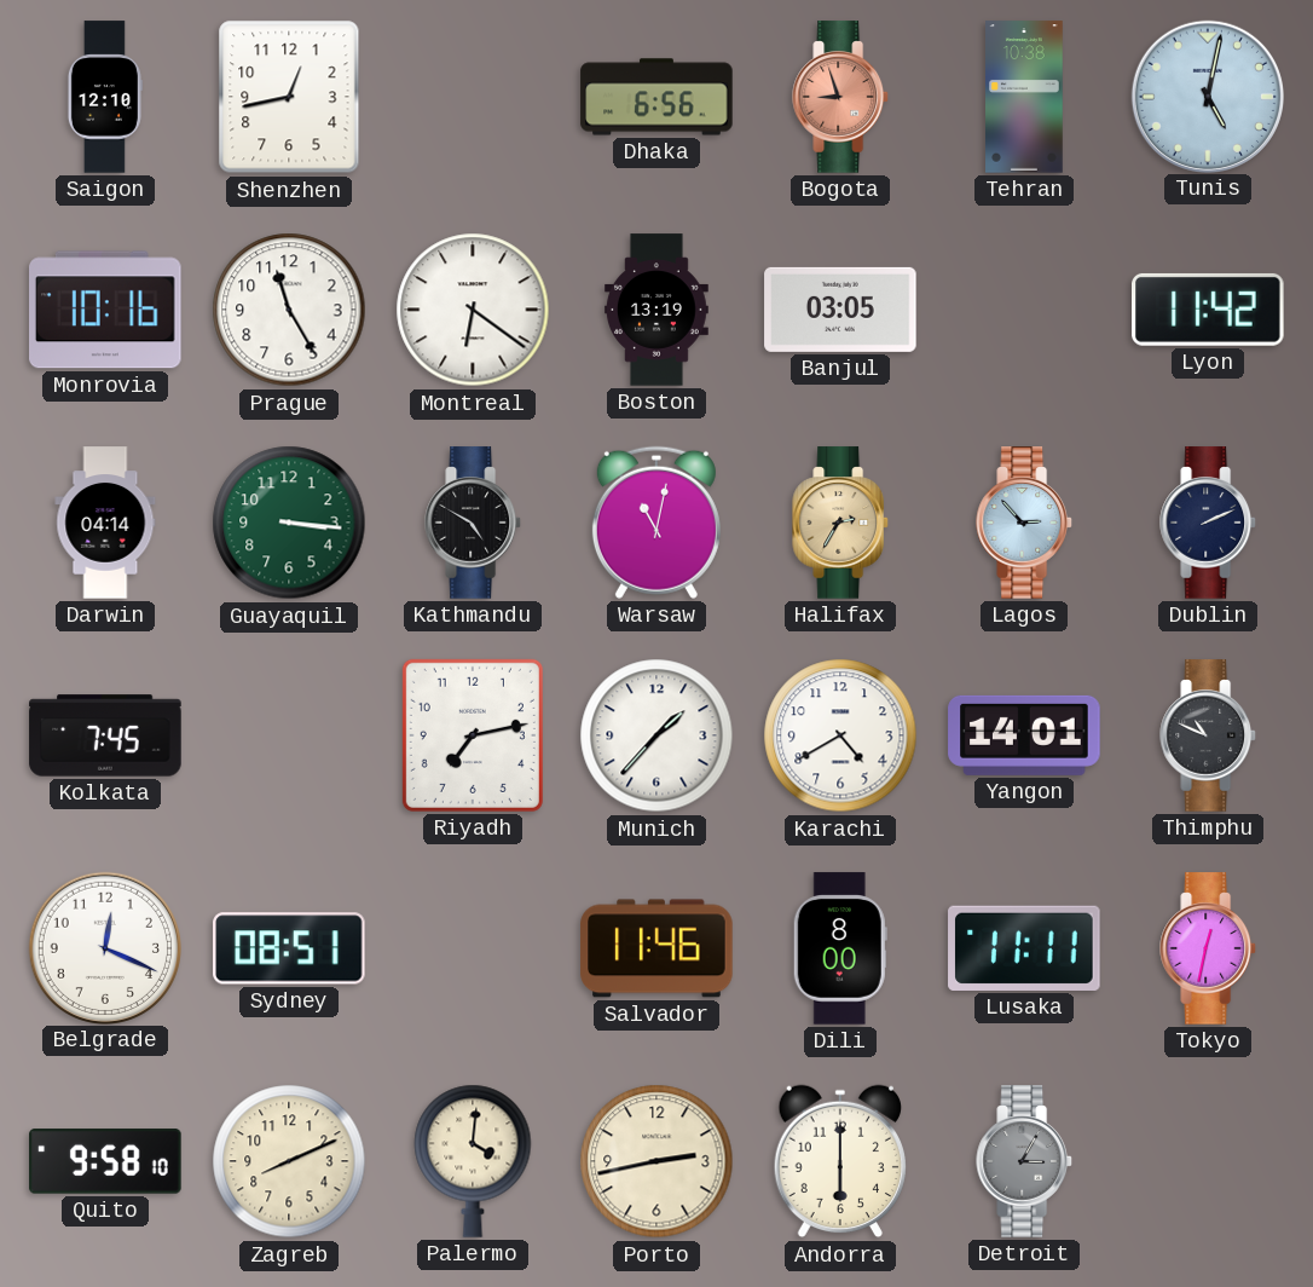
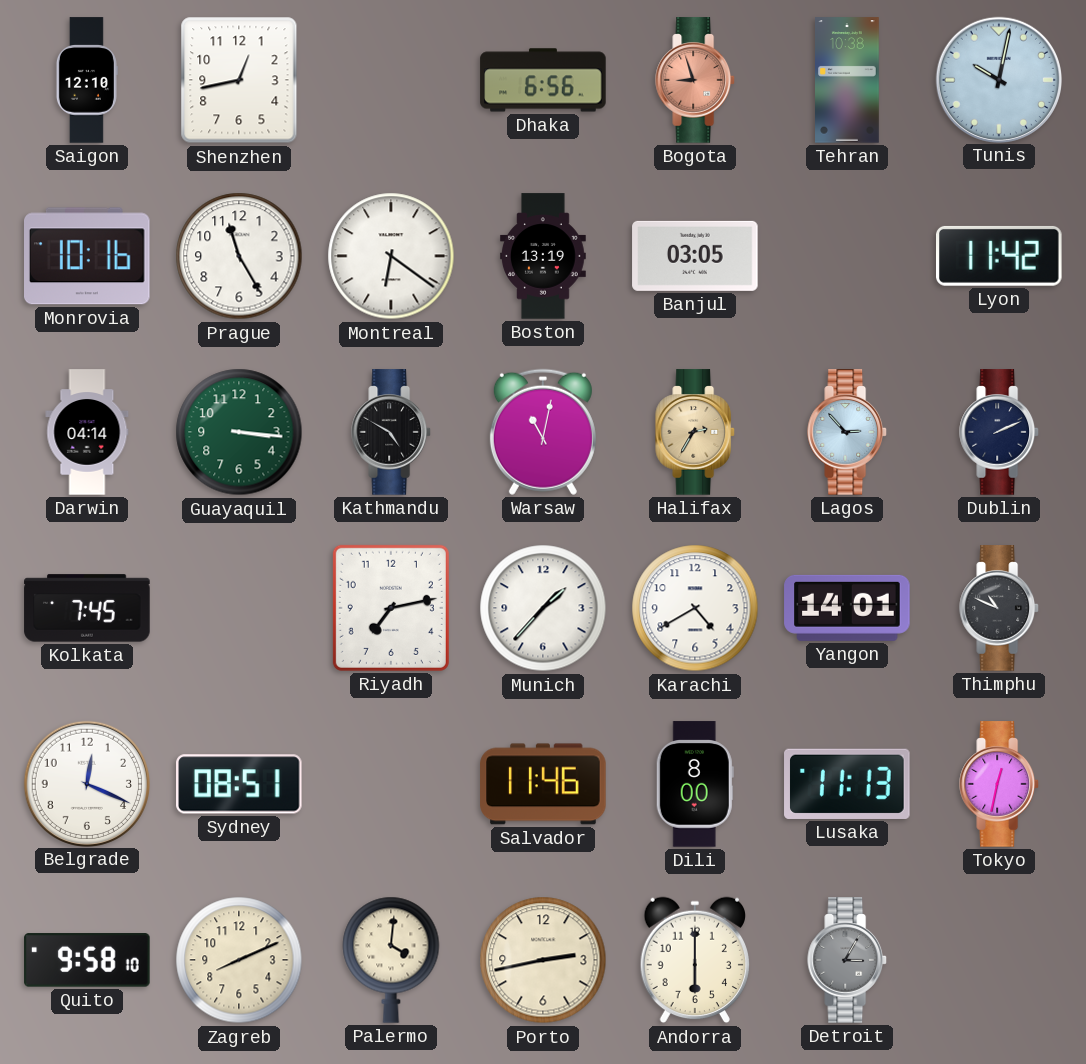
Tunis: 5:02 -> 10:02
Lusaka: 11:11 -> 11:13
